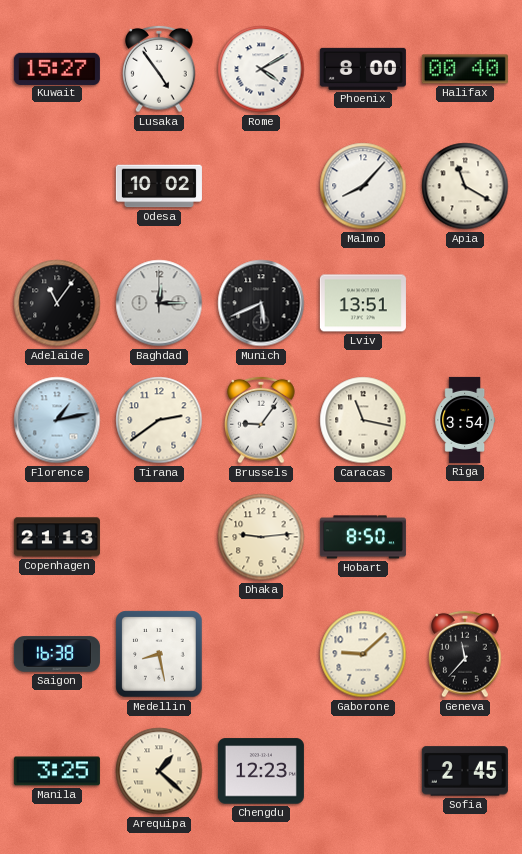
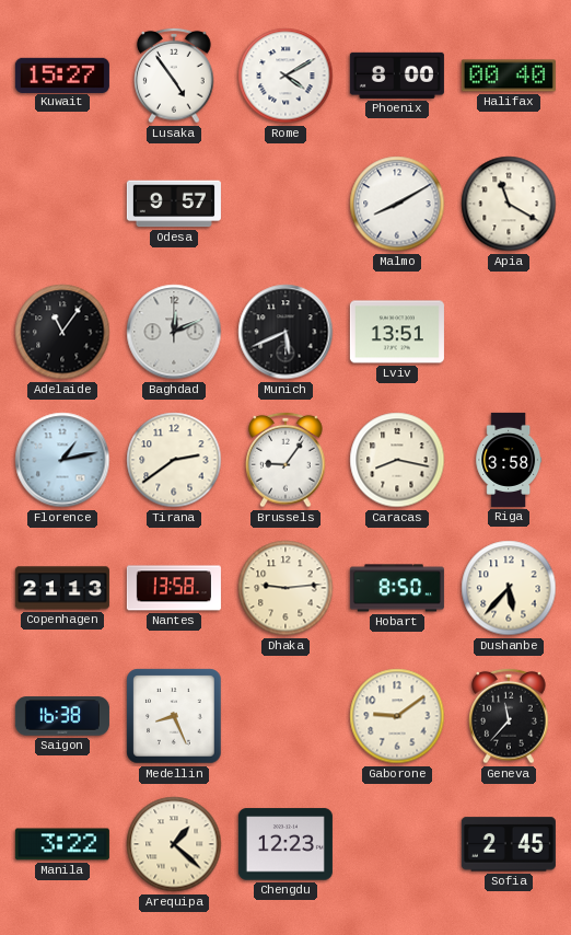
Odesa: 10:02 -> 9:57
Malmo: 8:07 -> 8:10
Baghdad: 12:15 -> 12:11
Caracas: 11:17 -> 8:17
Riga: 3:54 -> 3:58
Nantes: none -> 13:58
Dushanbe: none -> 5:37
Medellin: 8:28 -> 8:26
Gaborone: 9:08 -> 9:09
Manila: 3:25 -> 3:22
